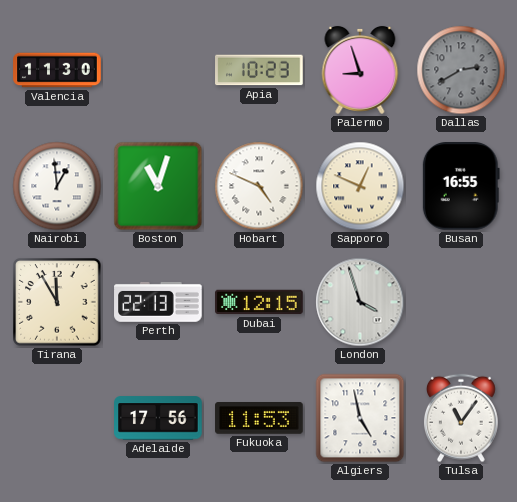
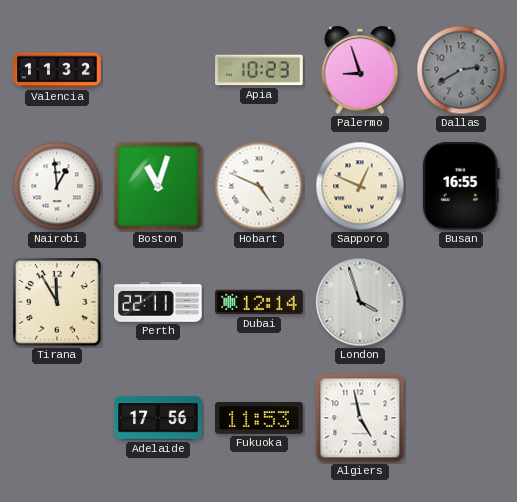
Valencia: 11:30 -> 11:32
Perth: 22:13 -> 22:11
Dubai: 12:15 -> 12:14
Tulsa: 11:06 -> none
